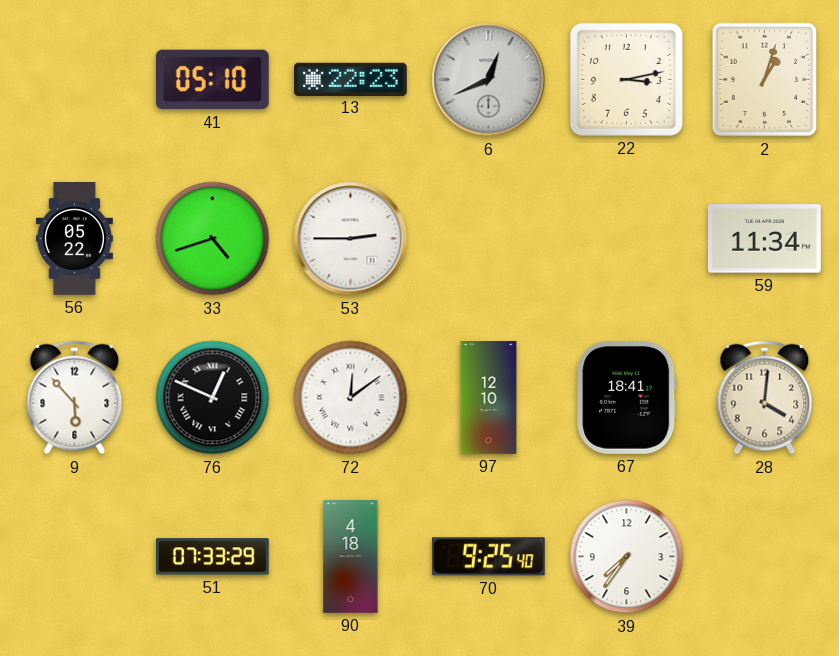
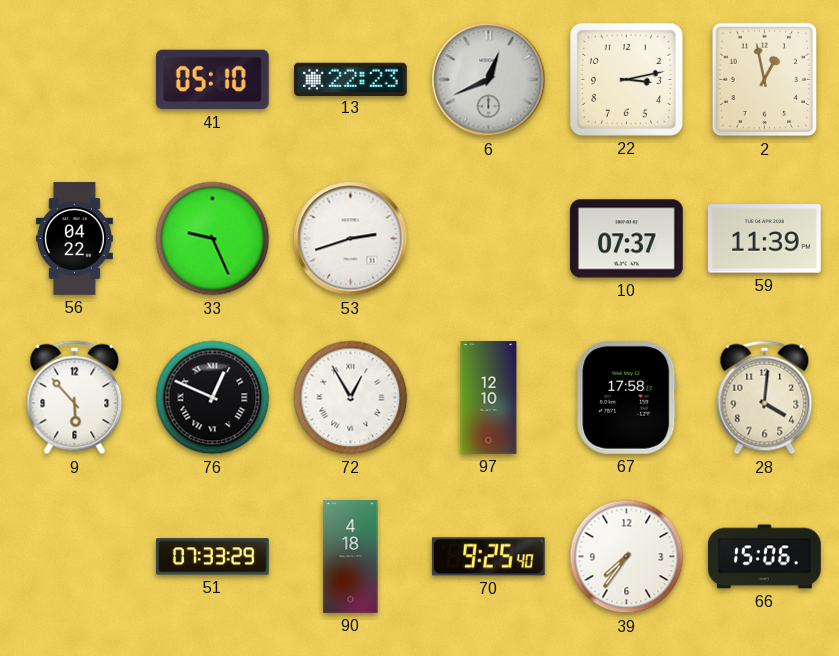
2: 1:03 -> 12:58
56: 05:22 -> 04:22
33: 4:42 -> 9:26
53: 2:45 -> 2:42
10: none -> 07:37
59: 11:34 -> 11:39
72: 12:09 -> 12:55
67: 18:41 -> 17:58
66: none -> 15:06
